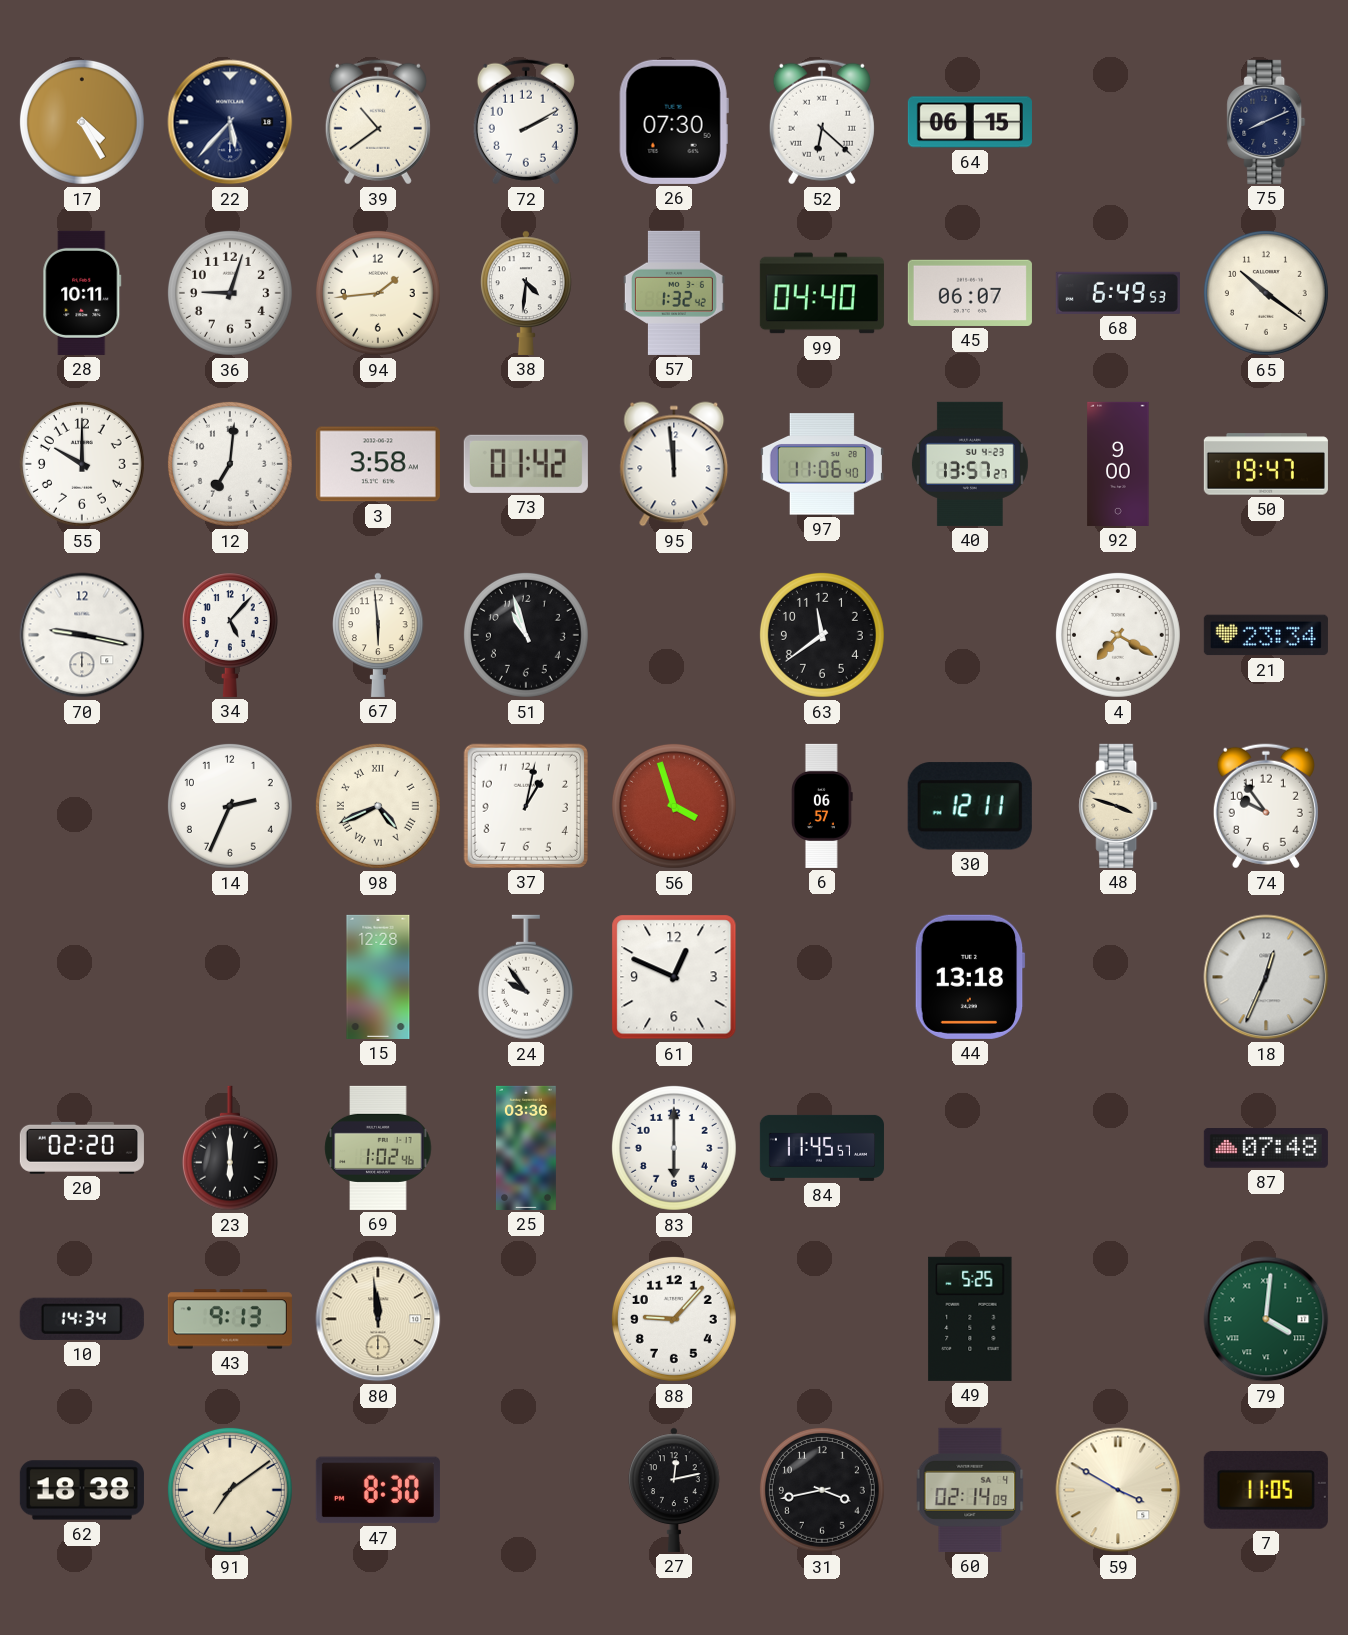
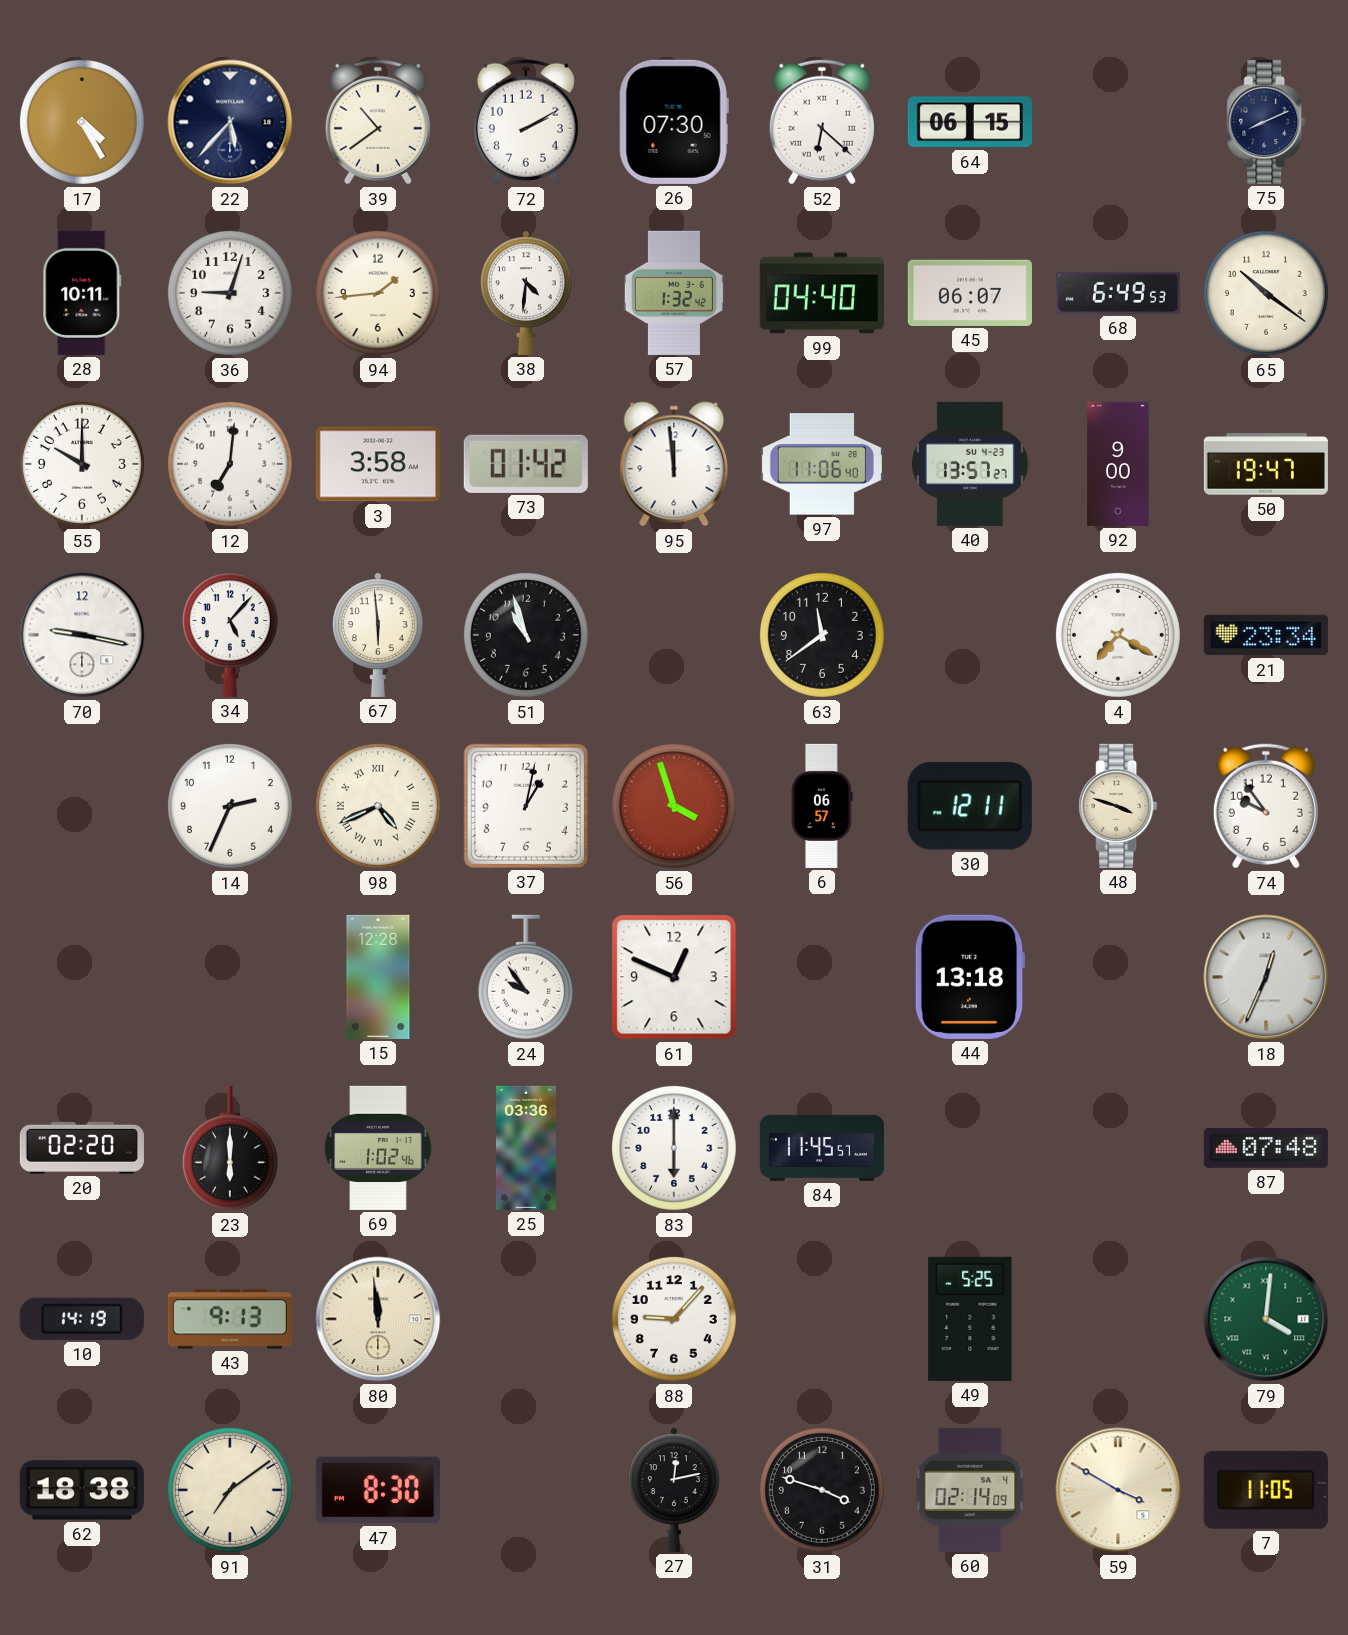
10: 14:34 -> 14:19
31: 3:43 -> 3:48
